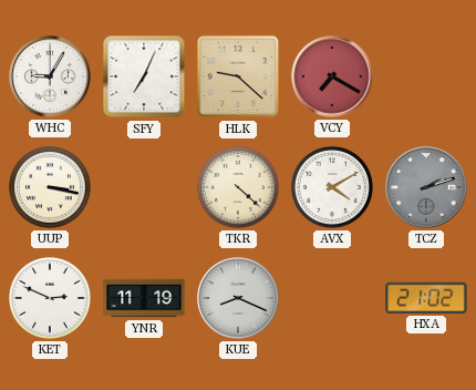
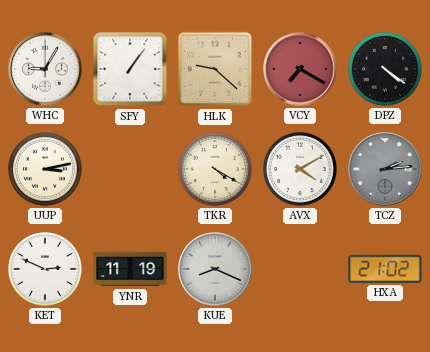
SFY: 7:04 -> 1:06
DPZ: none -> 4:21
UUP: 3:17 -> 3:13
TKR: 4:22 -> 4:20
TCZ: 2:12 -> 2:14
